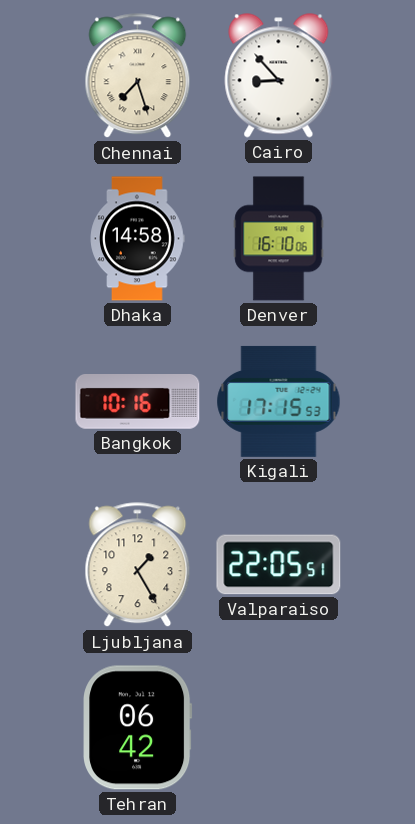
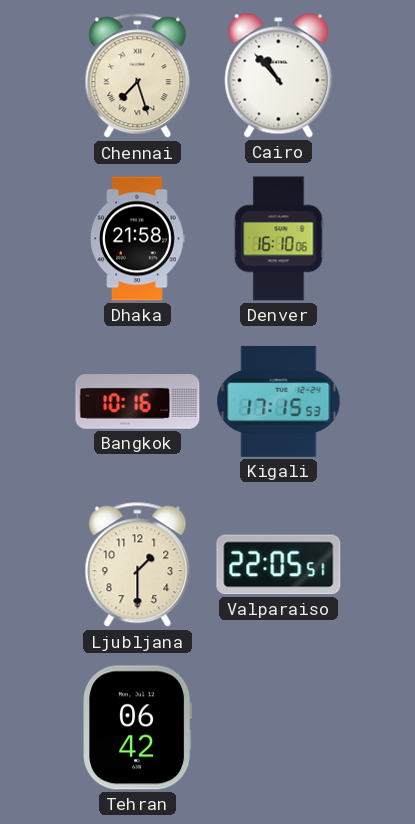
Cairo: 8:53 -> 10:53
Dhaka: 14:58 -> 21:58
Ljubljana: 1:25 -> 1:30
